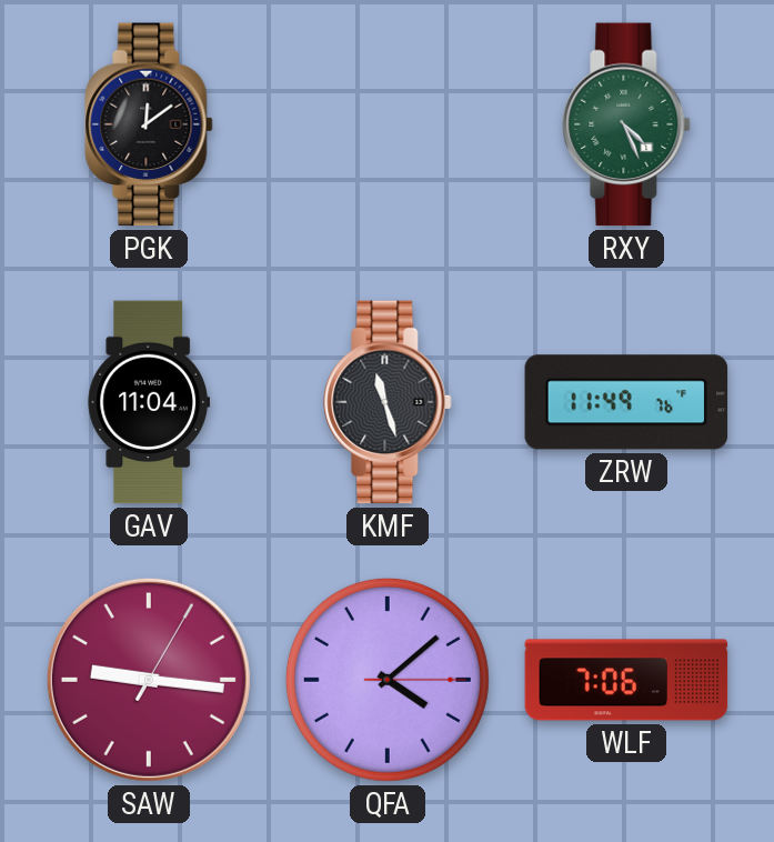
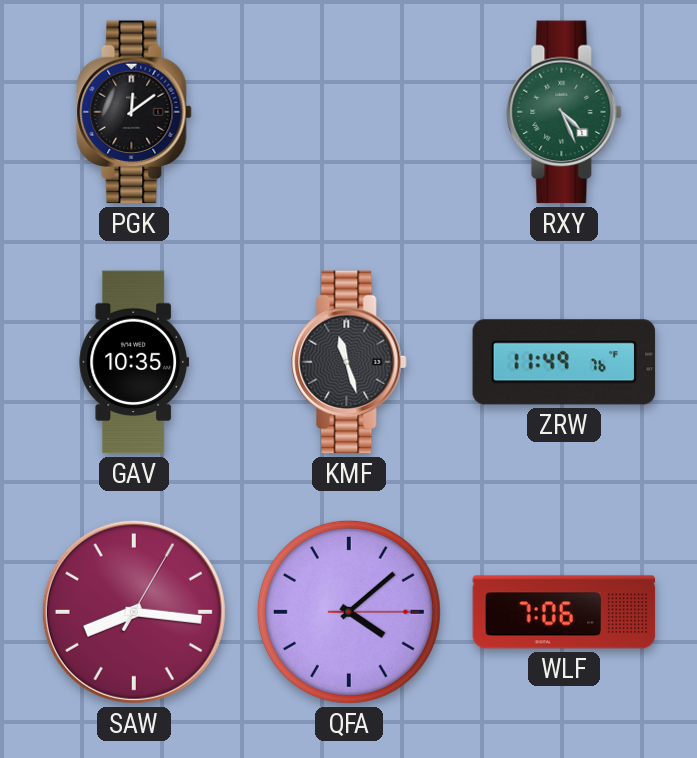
GAV: 11:04 -> 10:35
SAW: 9:16 -> 8:16
